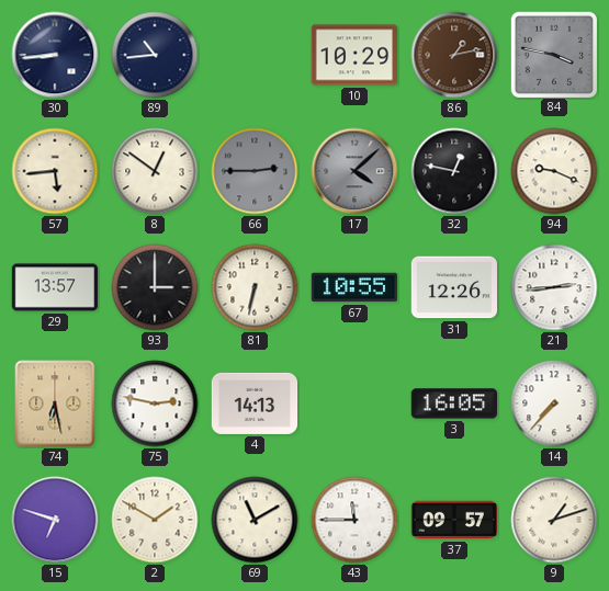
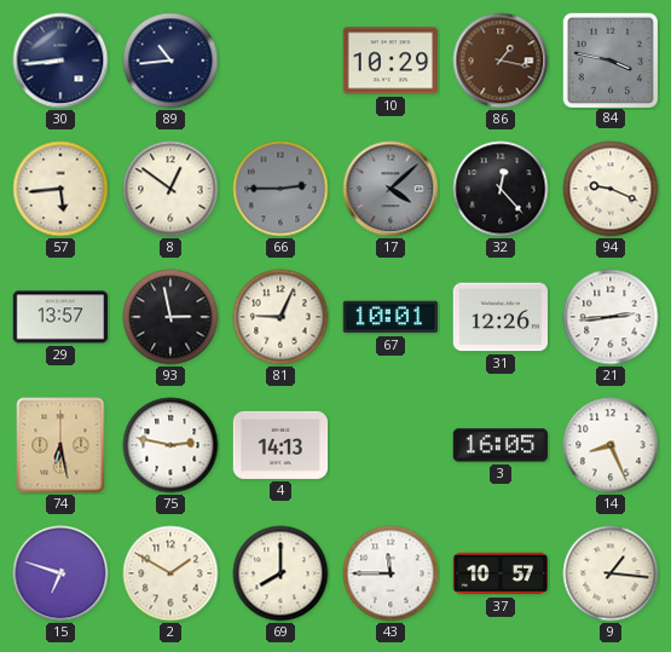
86: 1:13 -> 1:17
32: 12:47 -> 12:23
93: 3:00 -> 2:58
81: 6:32 -> 9:04
67: 10:55 -> 10:01
14: 7:37 -> 8:26
69: 11:10 -> 8:00
37: 09:57 -> 10:57
9: 1:12 -> 1:16
